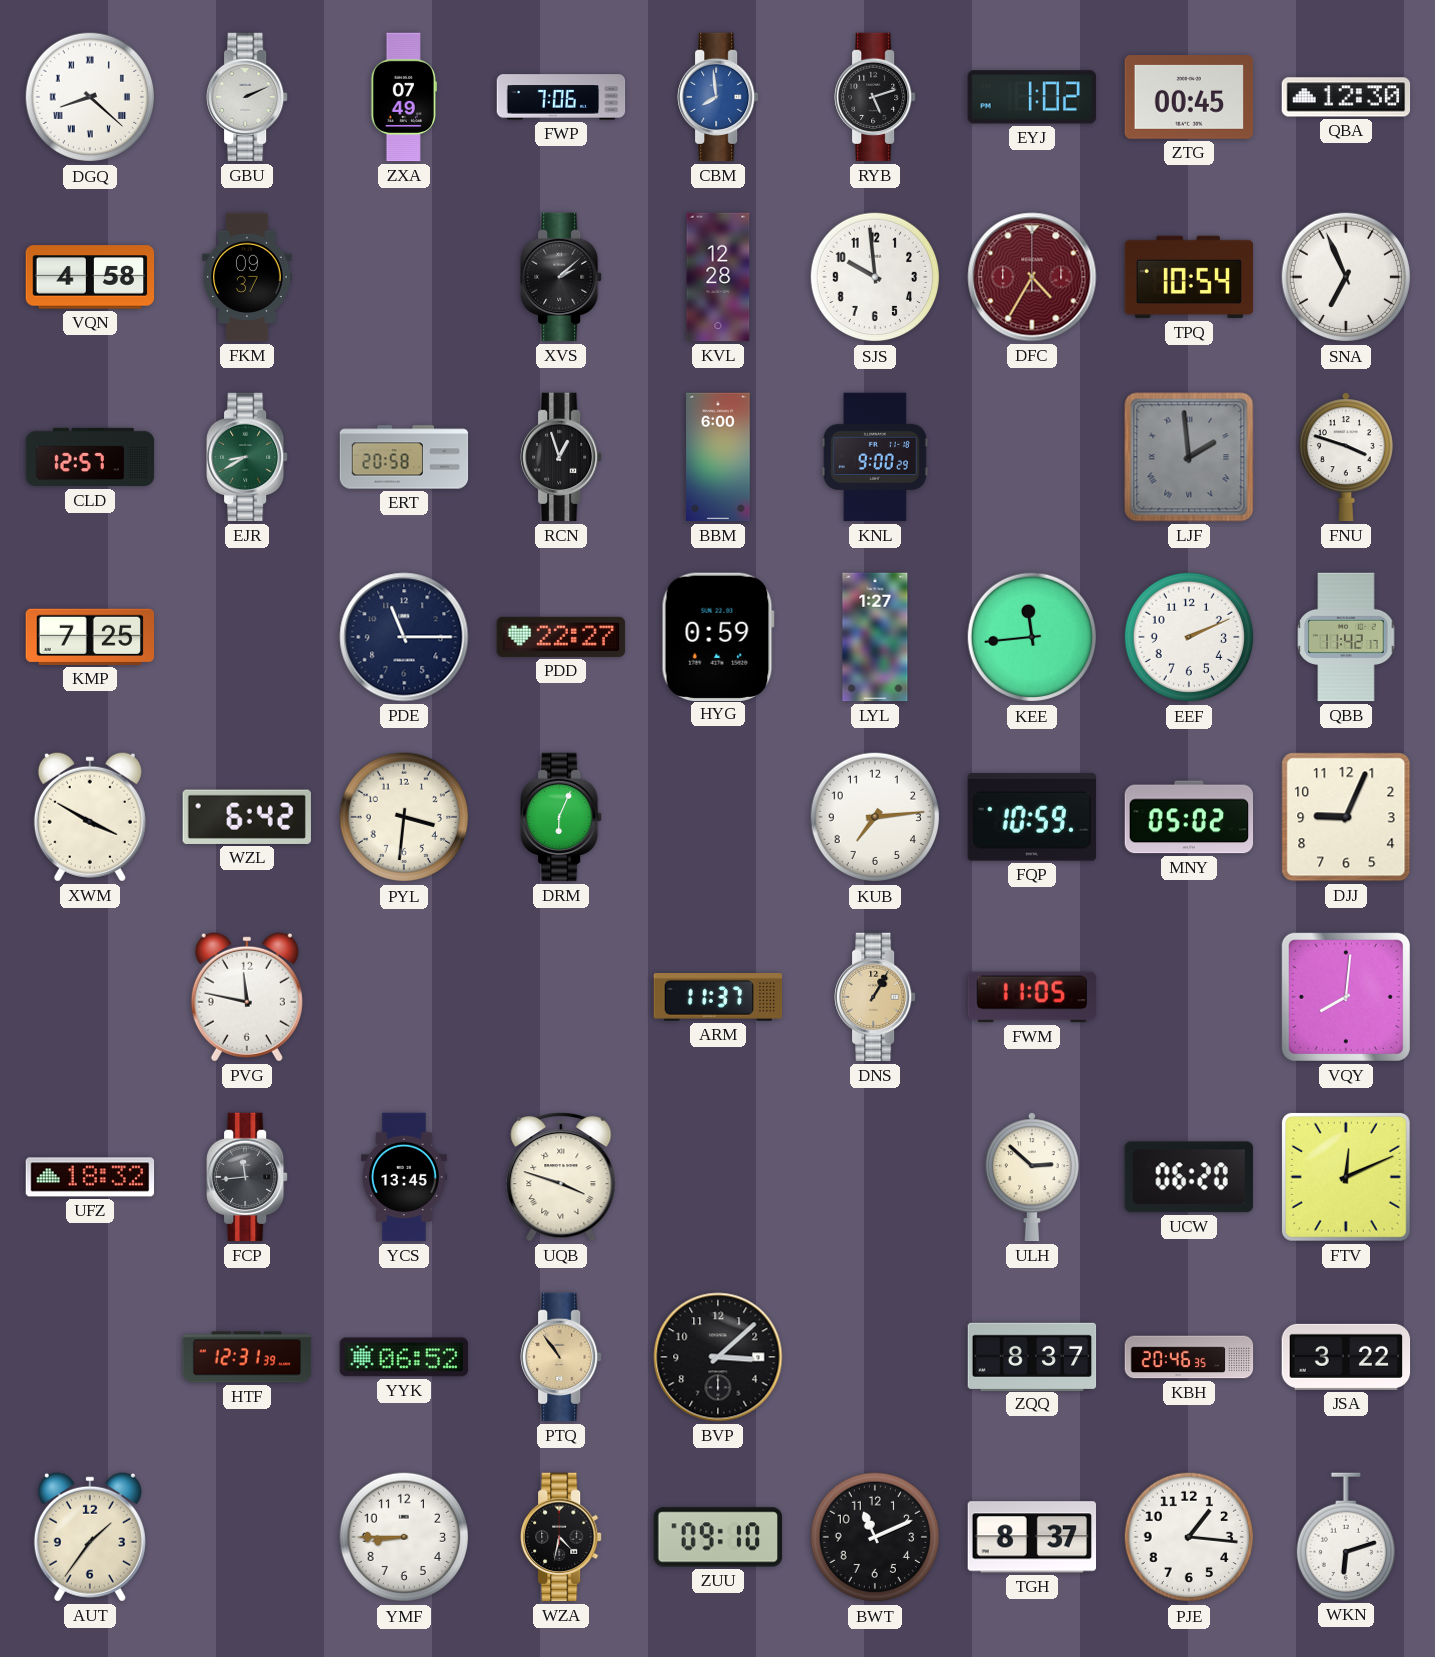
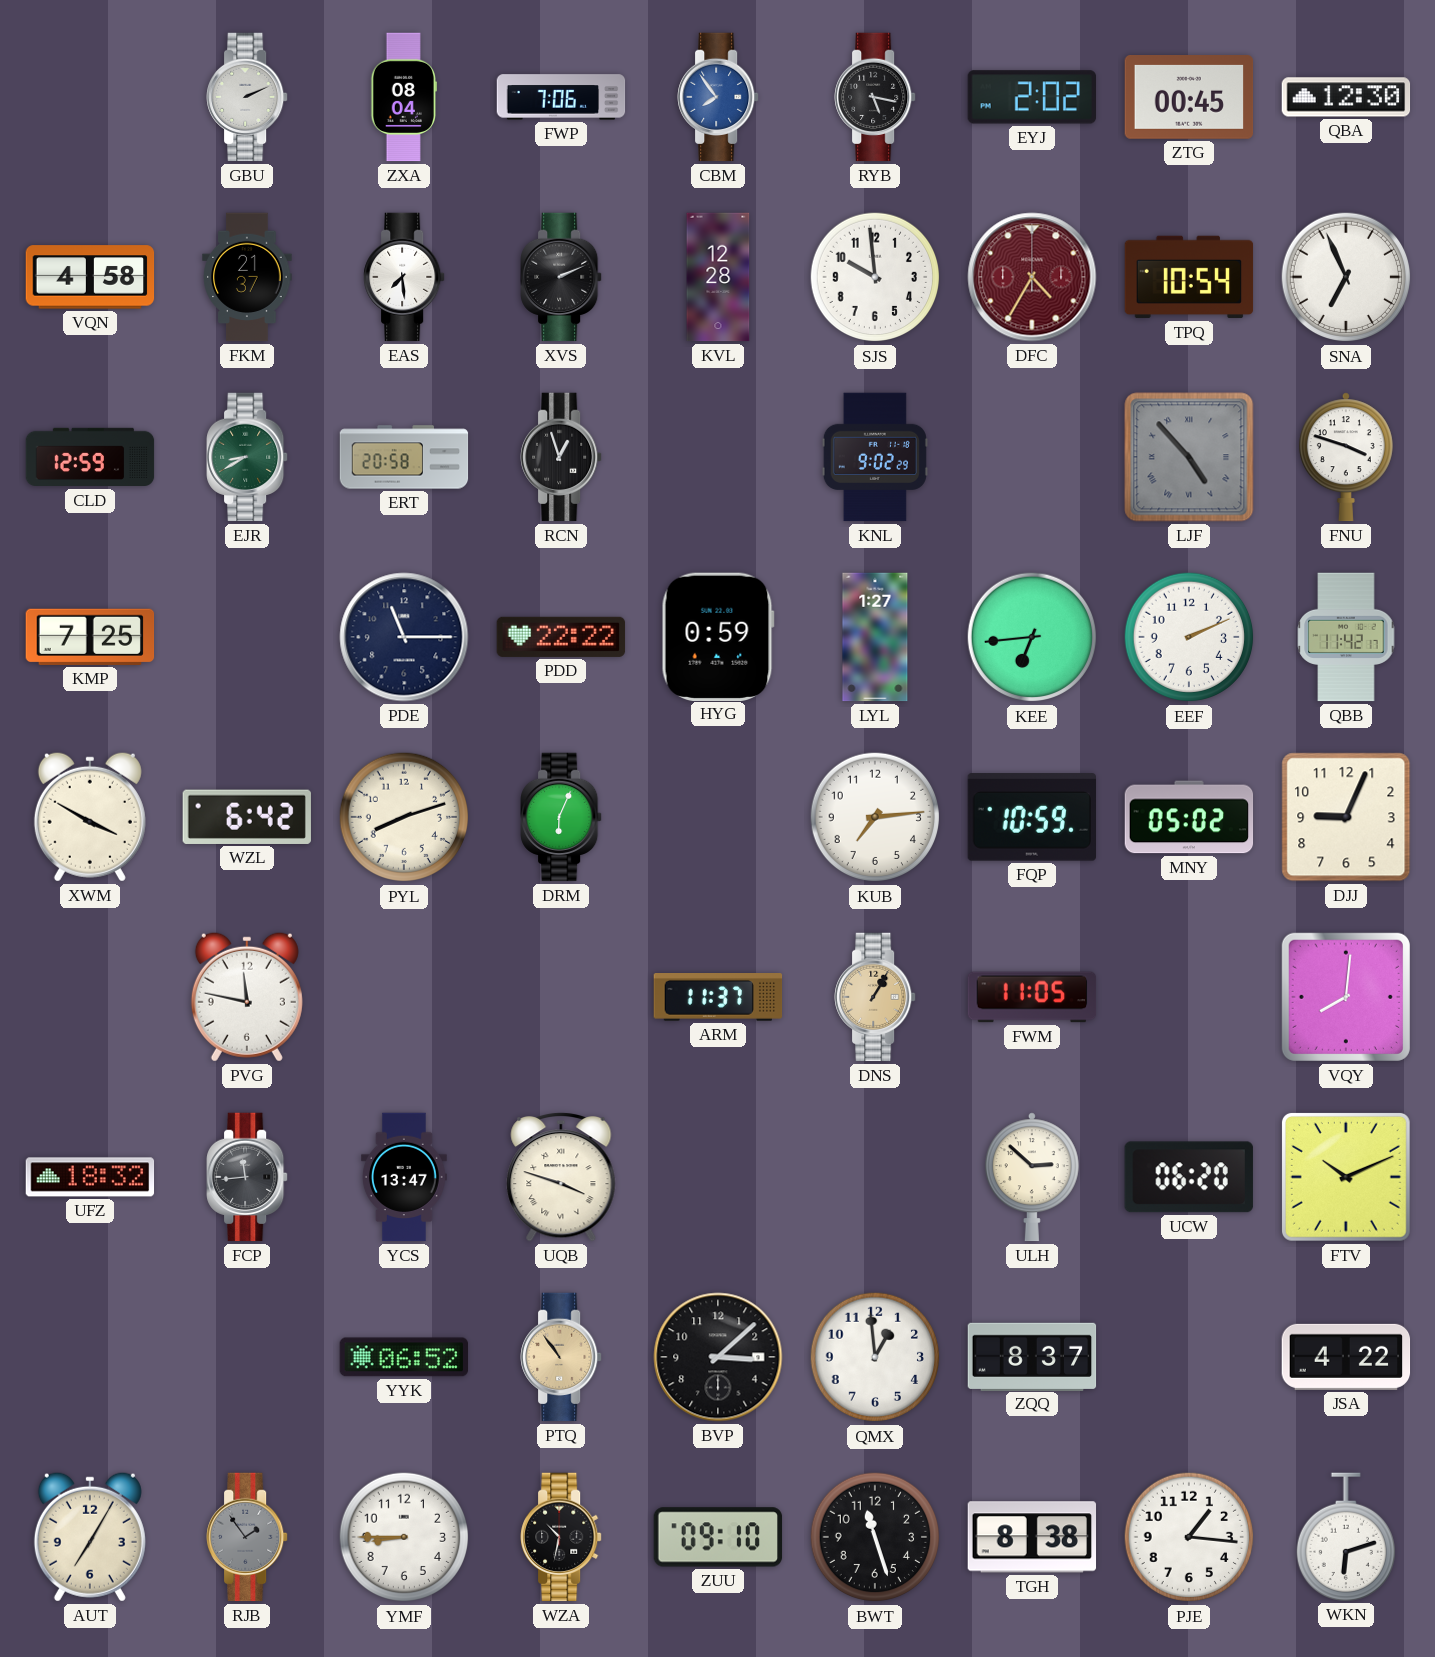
DGQ: 8:22 -> none
ZXA: 07:49 -> 08:04
CBM: 7:59 -> 7:54
RYB: 5:12 -> 5:17
EYJ: 1:02 -> 2:02
FKM: 09:37 -> 21:37
EAS: none -> 7:29
XVS: 2:08 -> 2:11
CLD: 12:57 -> 12:59
BBM: 6:00 -> none
KNL: 9:00 -> 9:02
LJF: 1:59 -> 4:53
PDD: 22:27 -> 22:22
KEE: 11:44 -> 6:44
PYL: 3:31 -> 8:12
YCS: 13:45 -> 13:47
FTV: 12:11 -> 10:11
HTF: 12:31 -> none
QMX: none -> 12:59
KBH: 20:46 -> none
JSA: 3:22 -> 4:22
AUT: 1:36 -> 7:05
RJB: none -> 1:54
WZA: 4:32 -> 10:32
BWT: 11:11 -> 11:27
TGH: 8:37 -> 8:38
